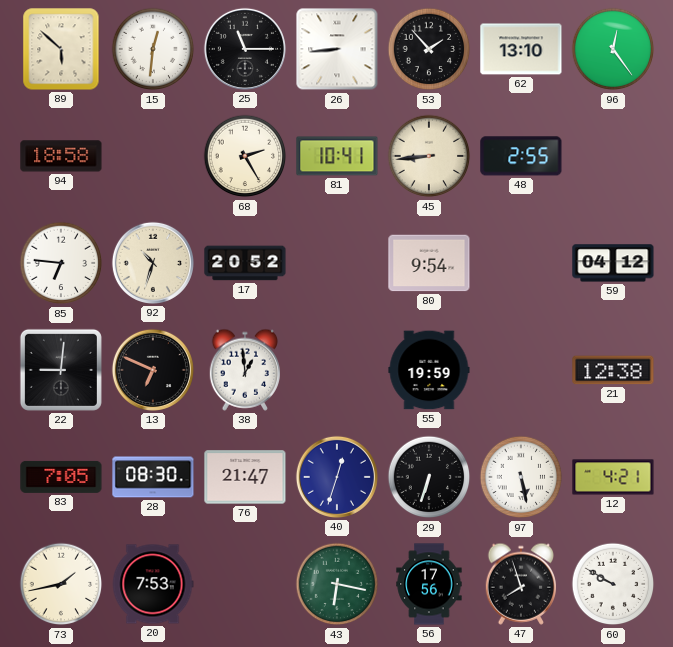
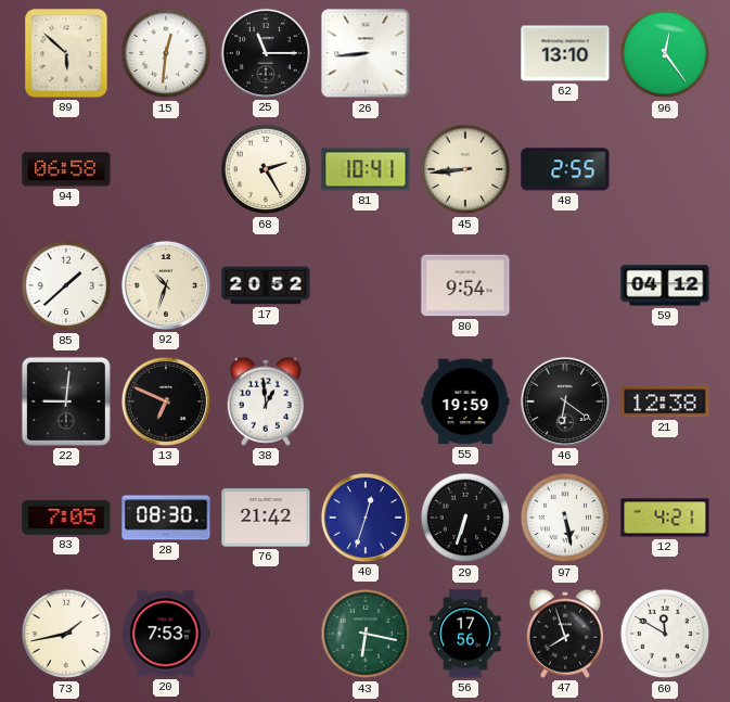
53: 1:53 -> none
94: 18:58 -> 06:58
85: 6:46 -> 1:38
46: none -> 6:21
76: 21:47 -> 21:42
60: 9:50 -> 11:50
